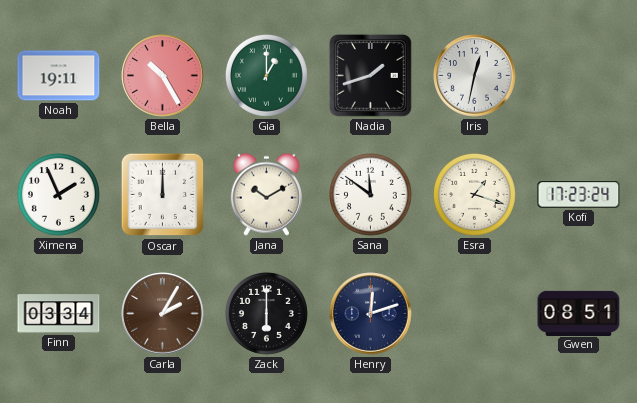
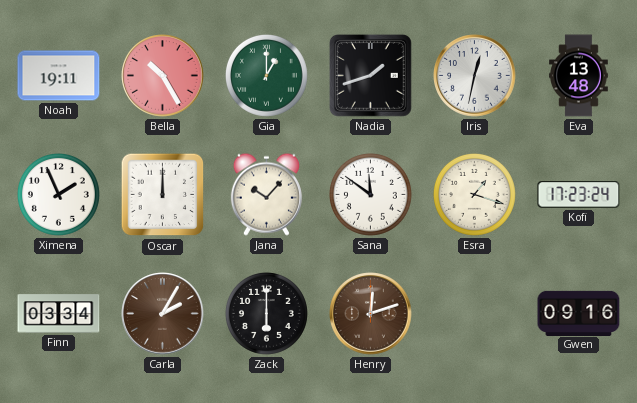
Eva: none -> 13:48
Jana: 10:10 -> 10:07
Henry dial: navy -> brown
Gwen: 08:51 -> 09:16
